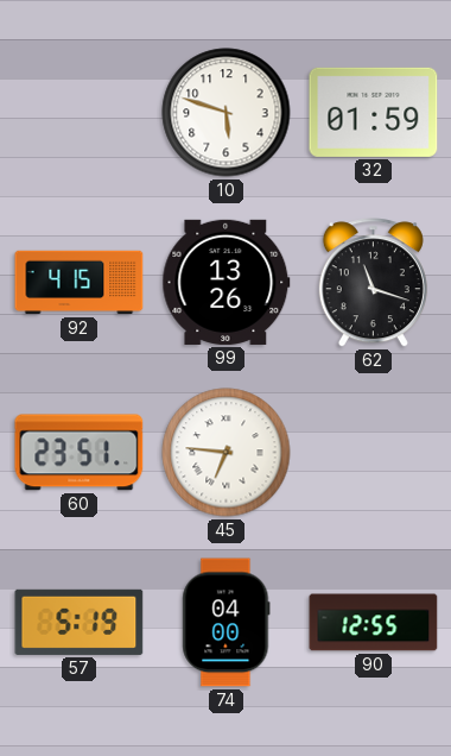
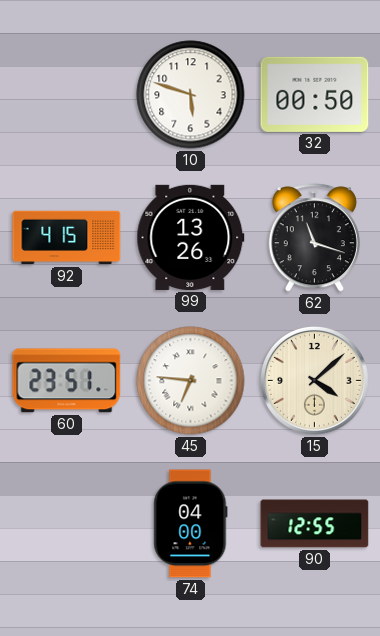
32: 01:59 -> 00:50
15: none -> 4:08
57: 5:19 -> none
